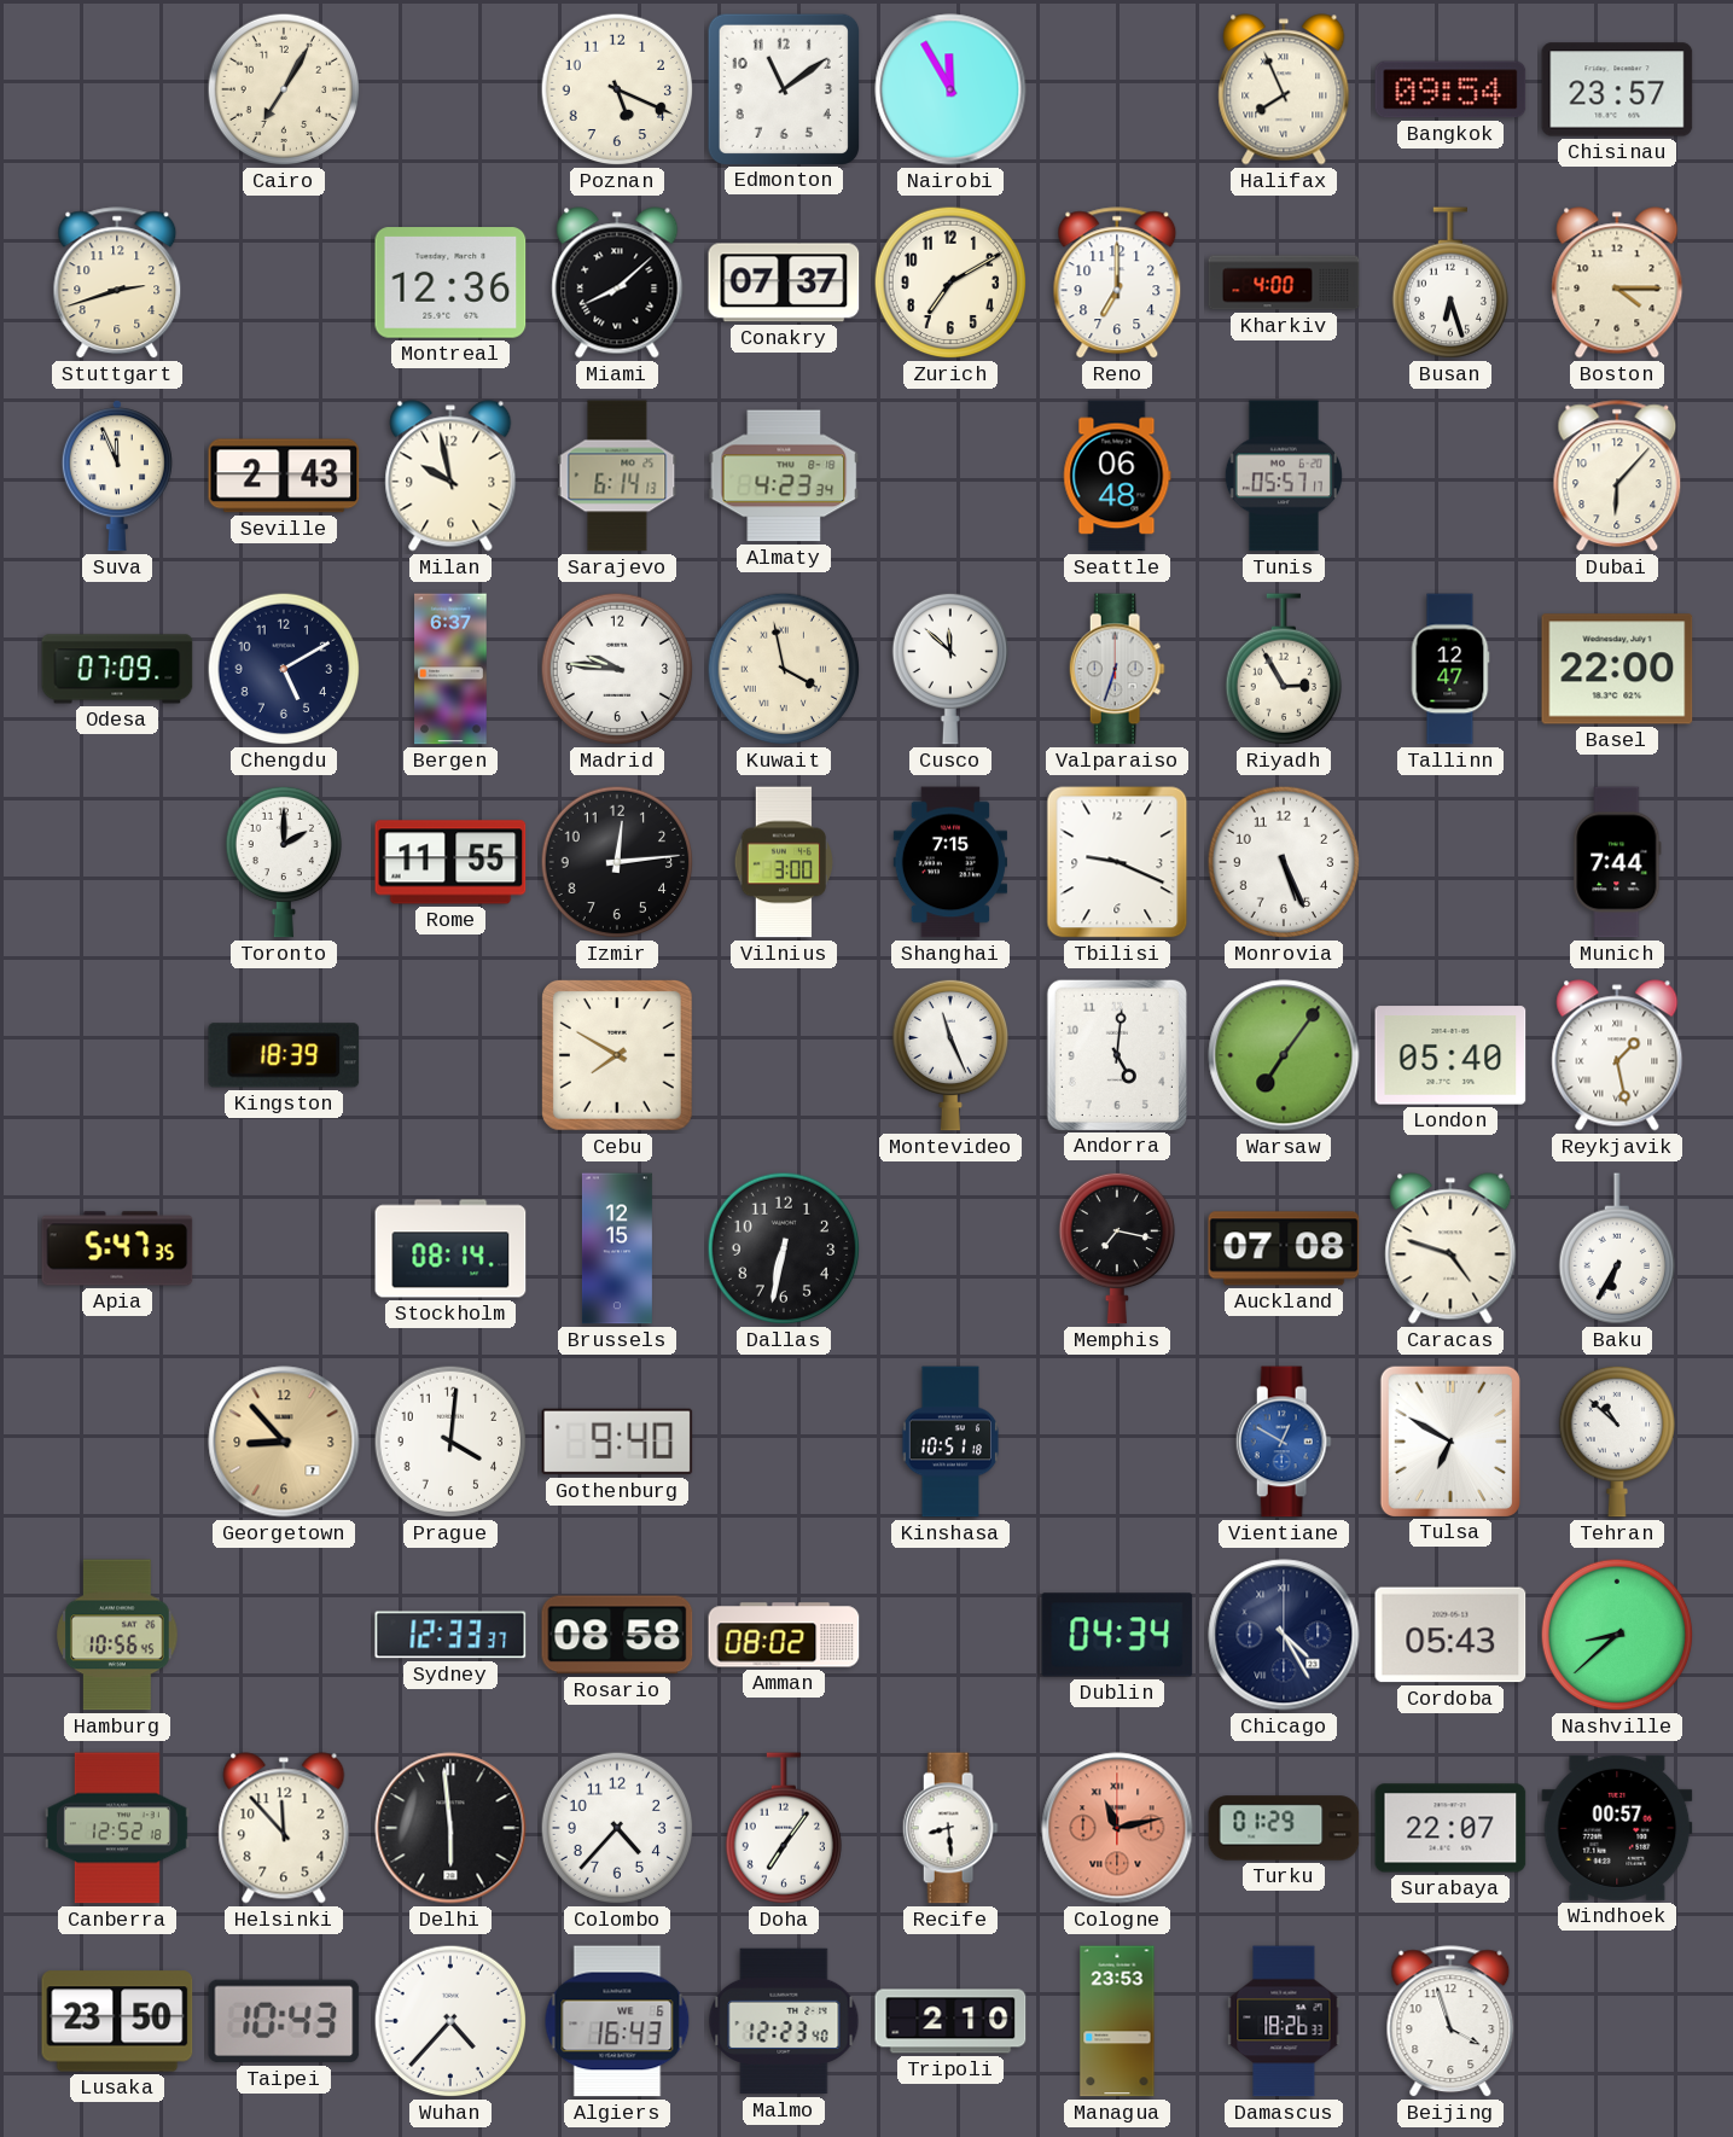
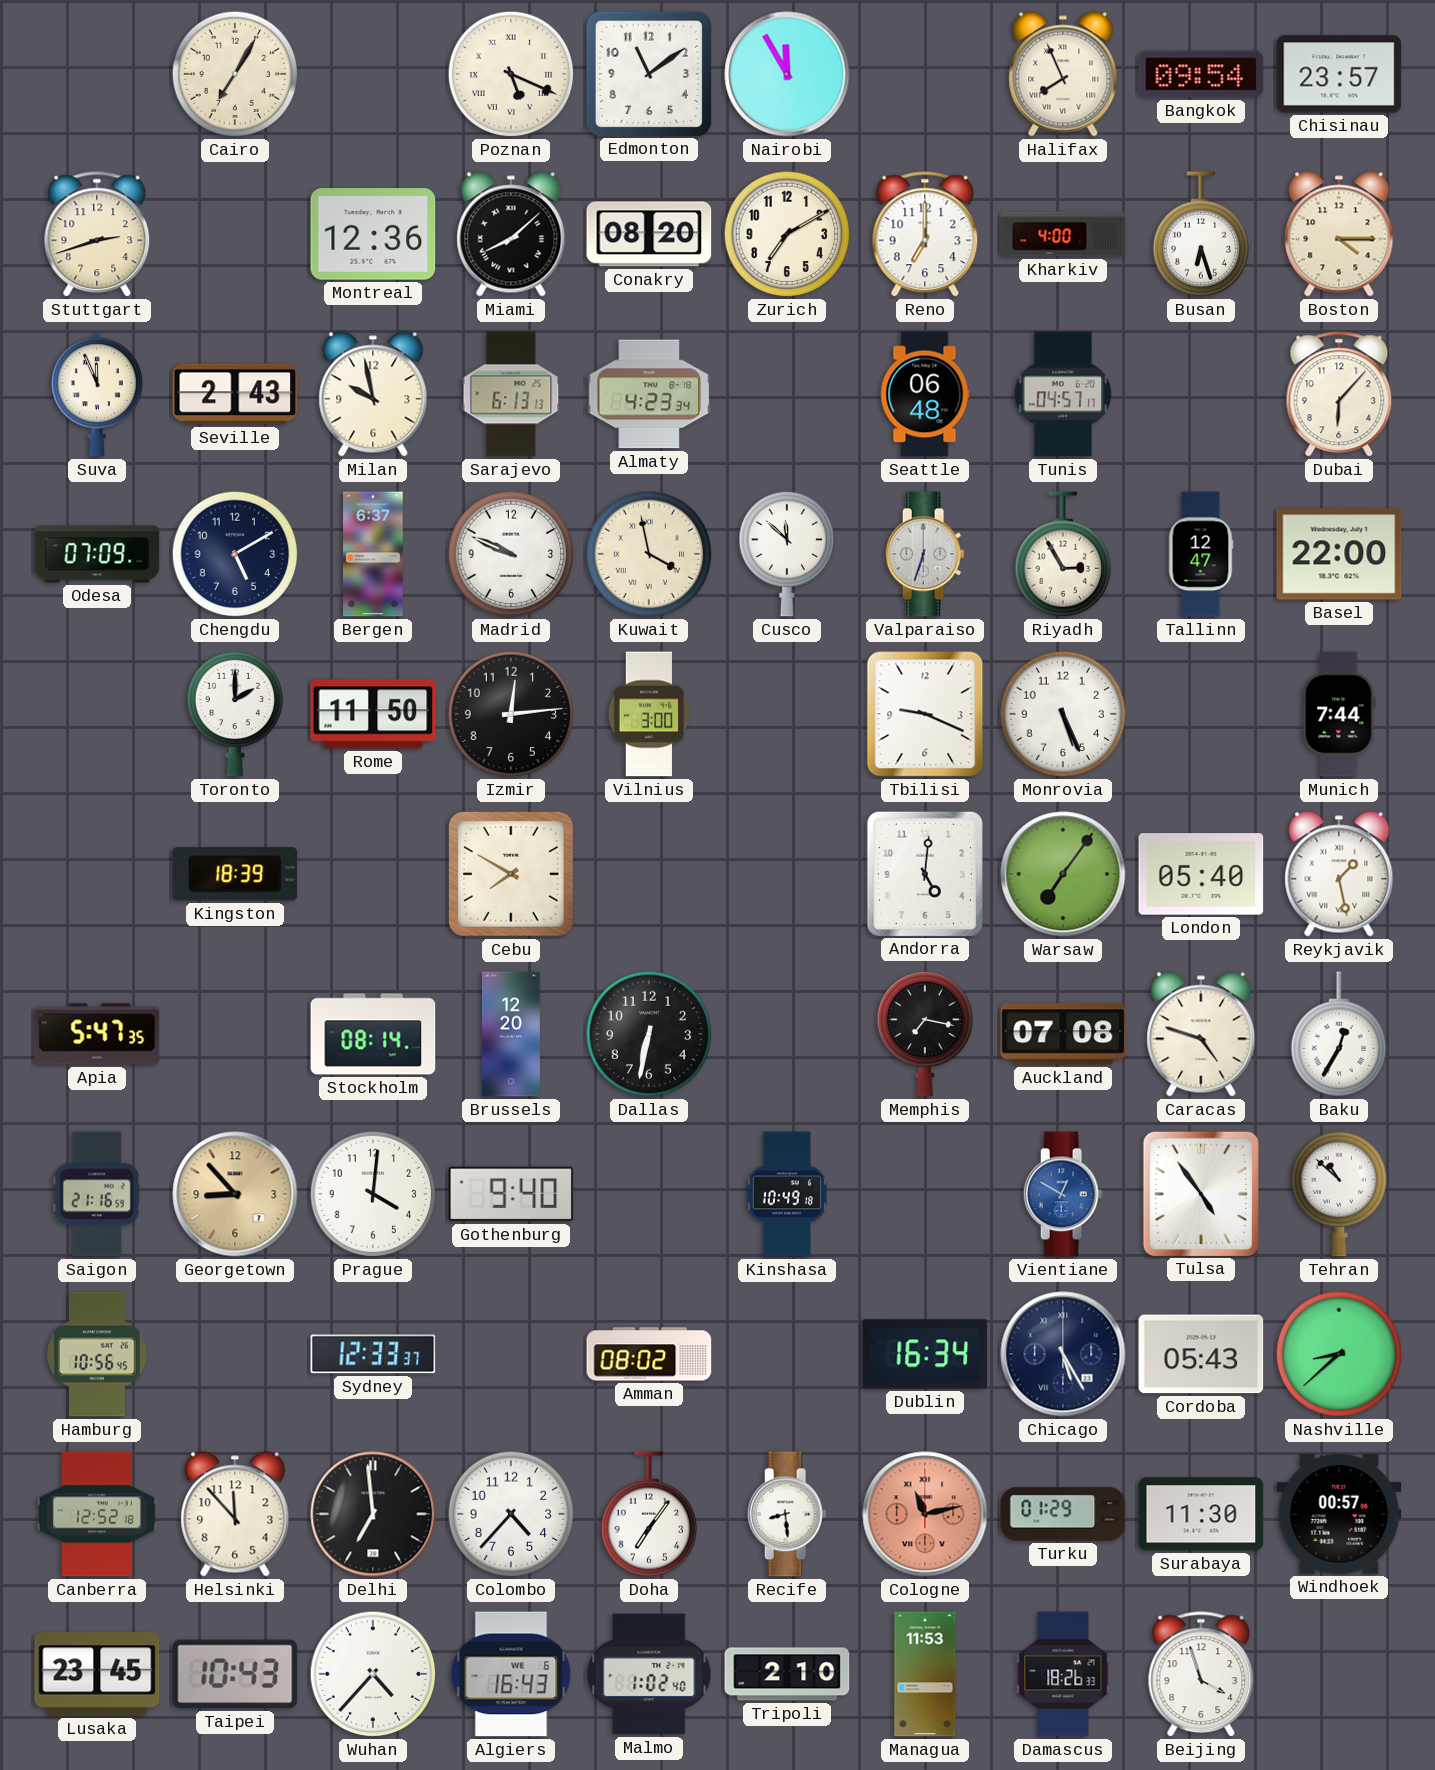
Poznan numerals: Arabic -> Roman
Conakry: 07:37 -> 08:20
Sarajevo: 6:14 -> 6:13
Tunis: 05:57 -> 04:57
Madrid: 9:46 -> 9:49
Rome: 11:55 -> 11:50
Shanghai: 7:15 -> none
Montevideo: 11:26 -> none
Brussels: 12:15 -> 12:20
Baku: 6:35 -> 12:35
Saigon: none -> 21:16
Kinshasa: 10:51 -> 10:49
Tulsa: 6:50 -> 4:54
Rosario: 08:58 -> none
Dublin: 04:34 -> 16:34
Chicago: 4:25 -> 5:25
Delhi: 5:59 -> 6:59
Surabaya: 22:07 -> 11:30
Lusaka: 23:50 -> 23:45
Malmo: 12:23 -> 1:02
Managua: 23:53 -> 11:53
